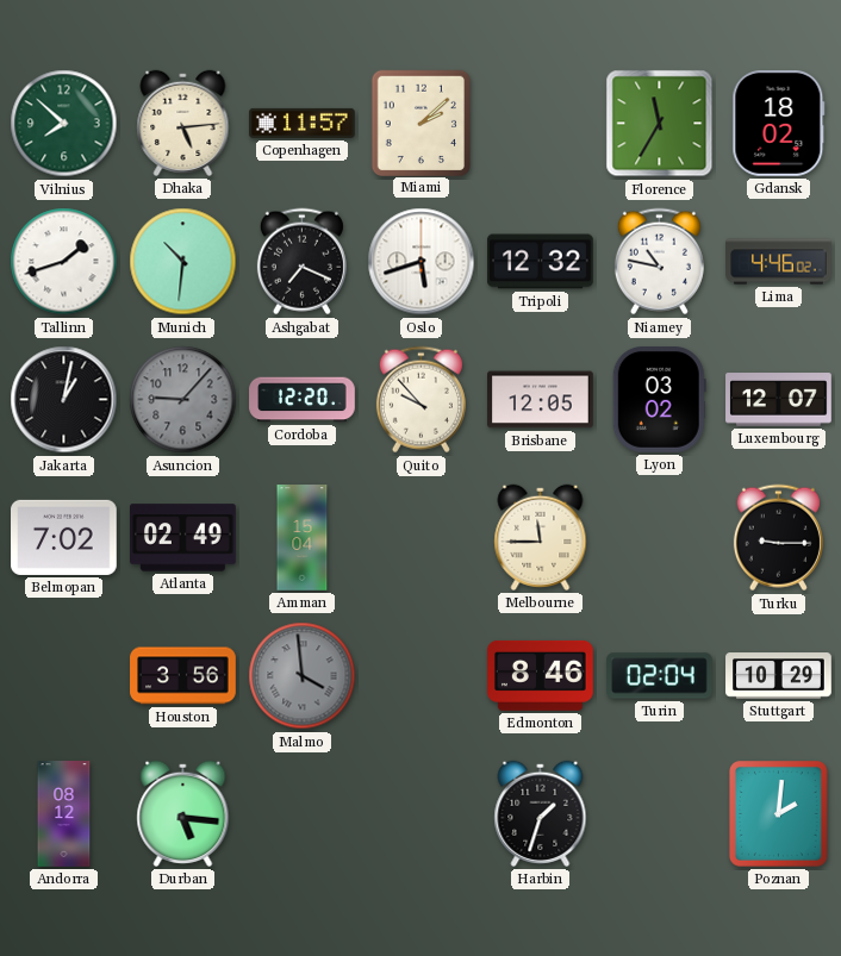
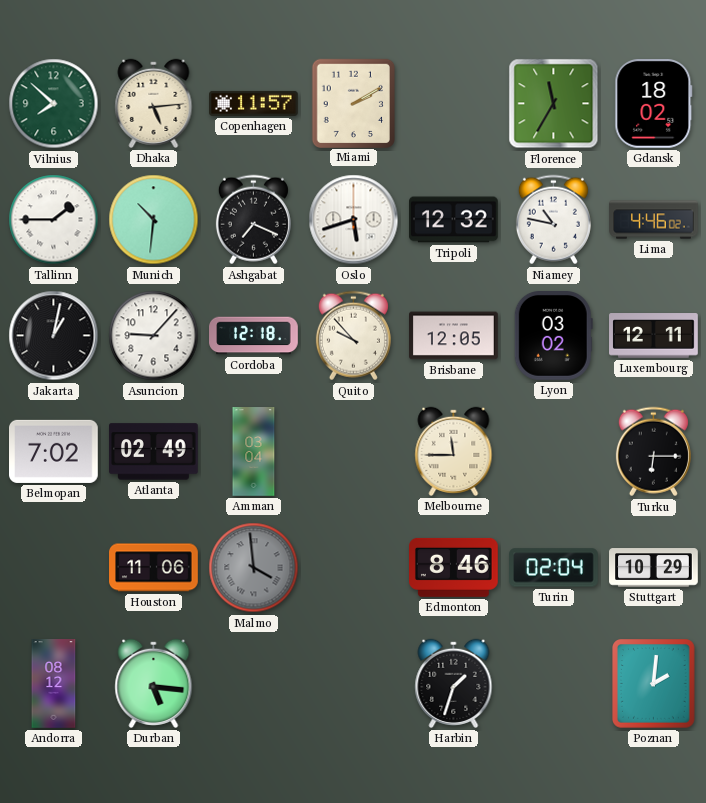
Miami: 2:08 -> 2:10
Tallinn: 1:42 -> 1:45
Asuncion dial: grey -> white
Cordoba: 12:20 -> 12:18
Luxembourg: 12:07 -> 12:11
Amman: 15:04 -> 03:04
Turku: 9:15 -> 6:15
Houston: 3:56 -> 11:06
